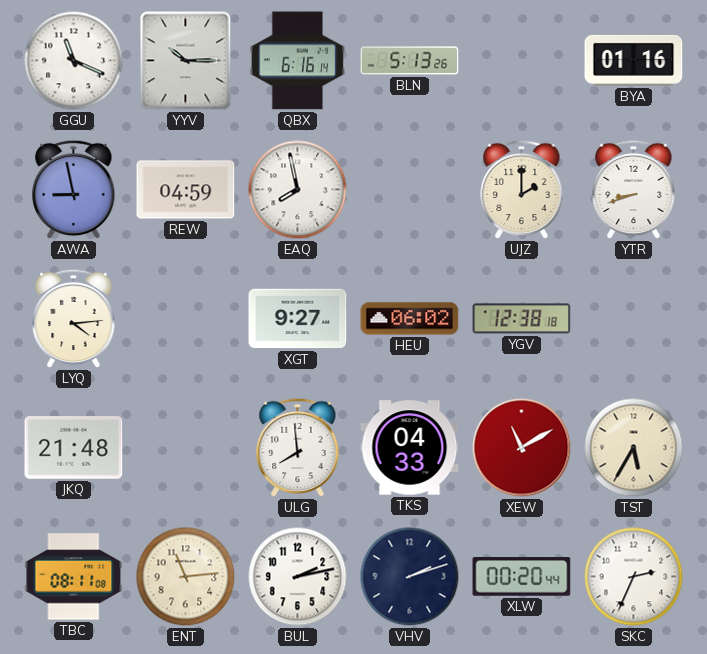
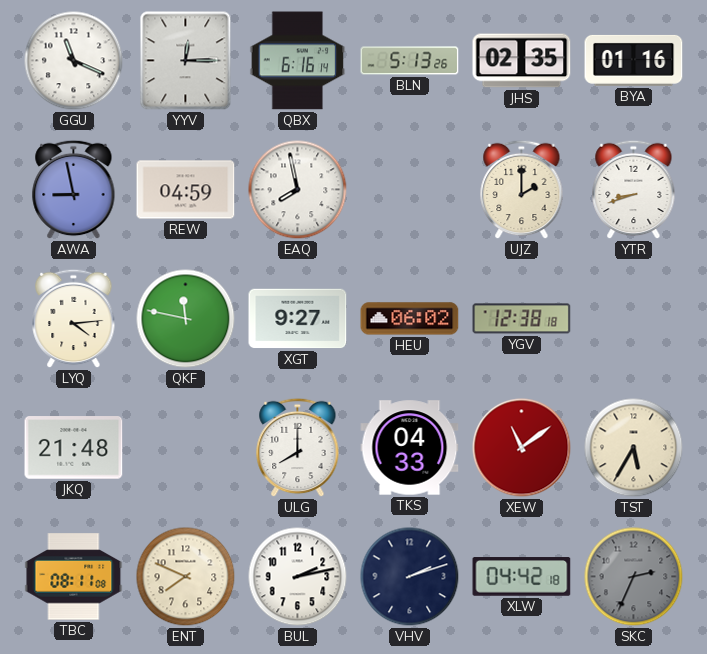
YYV: 10:15 -> 12:15
JHS: none -> 02:35
QKF: none -> 11:47
ULG: 7:59 -> 8:00
XEW: 11:10 -> 11:09
ENT: 11:14 -> 7:49
XLW: 00:20 -> 04:42
SKC dial: white -> grey
